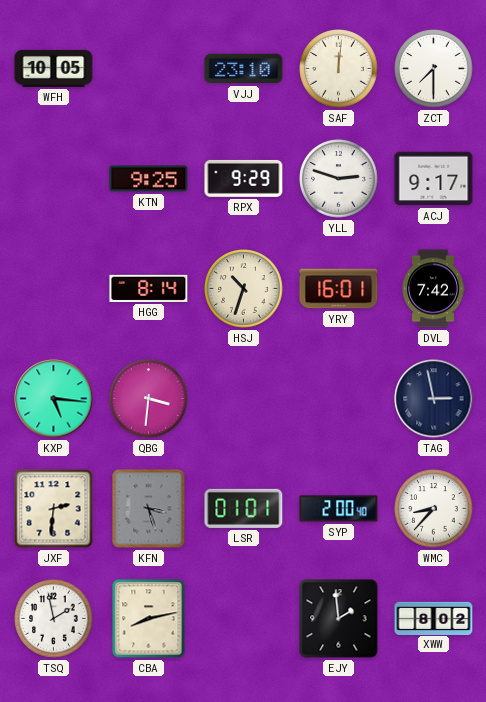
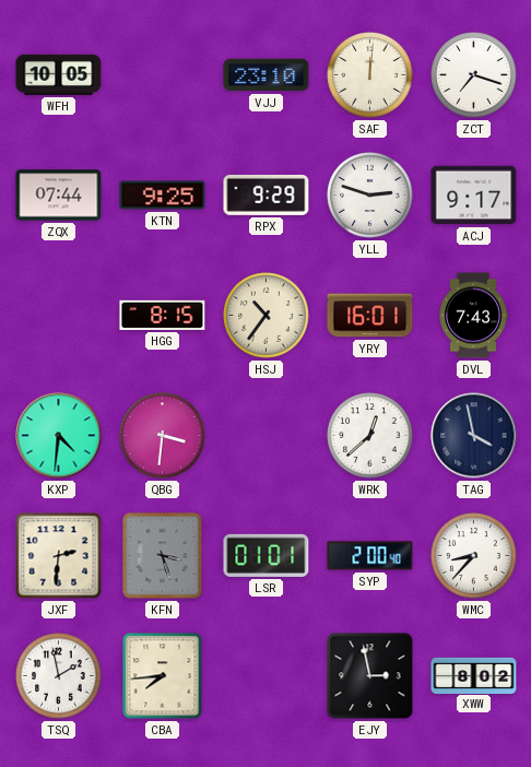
ZCT: 7:30 -> 7:18
ZQX: none -> 07:44
HGG: 8:14 -> 8:15
HSJ: 10:33 -> 10:36
DVL: 7:42 -> 7:43
KXP: 5:16 -> 4:31
WRK: none -> 12:38
TAG: 2:58 -> 3:58
CBA: 8:13 -> 7:44
EJY: 1:59 -> 2:58
